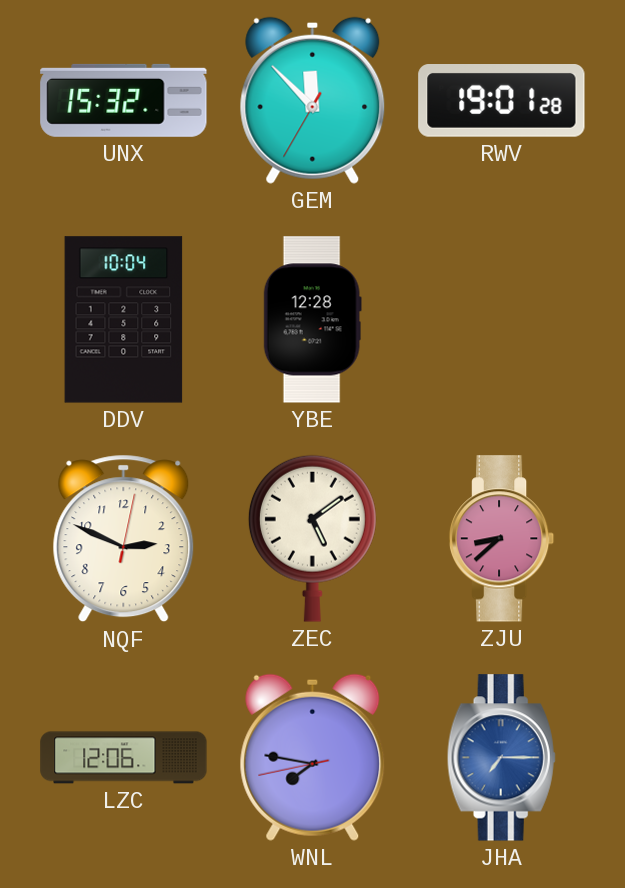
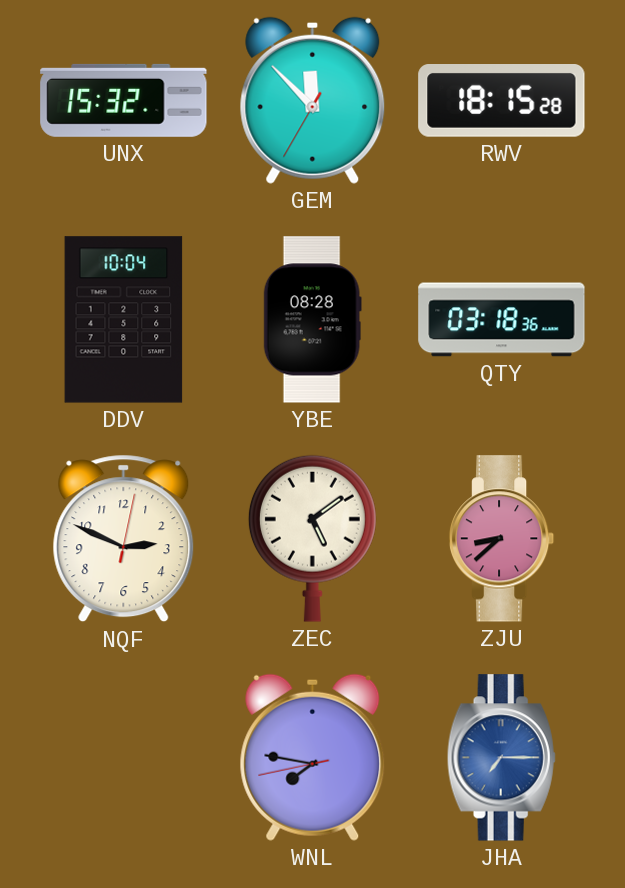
RWV: 19:01 -> 18:15
YBE: 12:28 -> 08:28
QTY: none -> 03:18
LZC: 12:06 -> none
